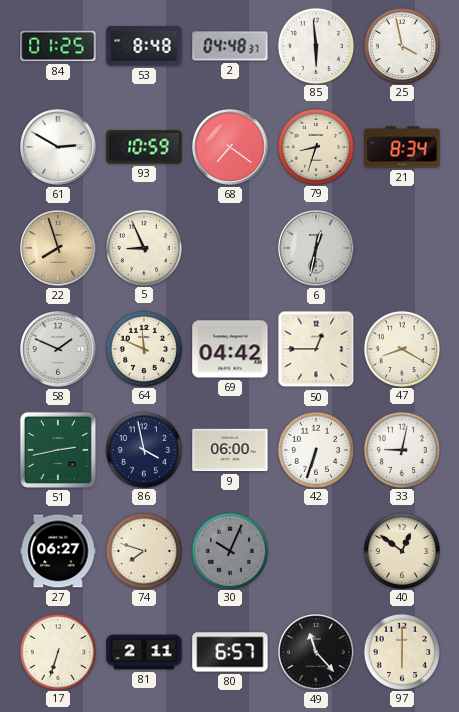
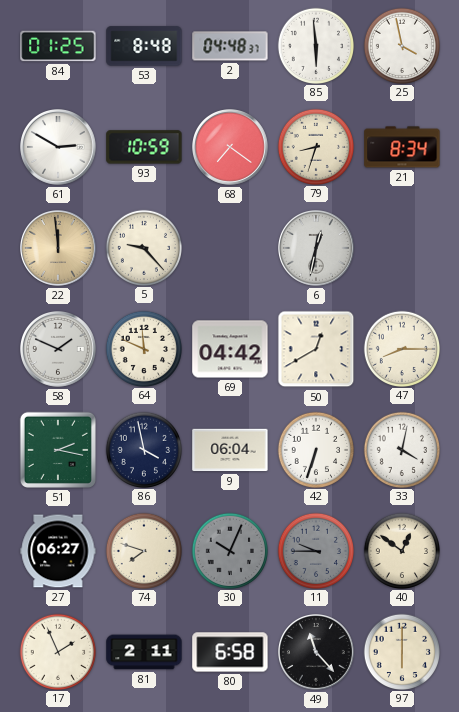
22: 7:57 -> 11:59
5: 8:56 -> 9:23
50: 12:45 -> 12:40
47: 8:20 -> 8:15
51: 2:43 -> 2:17
9: 06:00 -> 06:04
33: 9:02 -> 4:02
11: none -> 9:45
17: 6:33 -> 1:56
80: 6:57 -> 6:58
